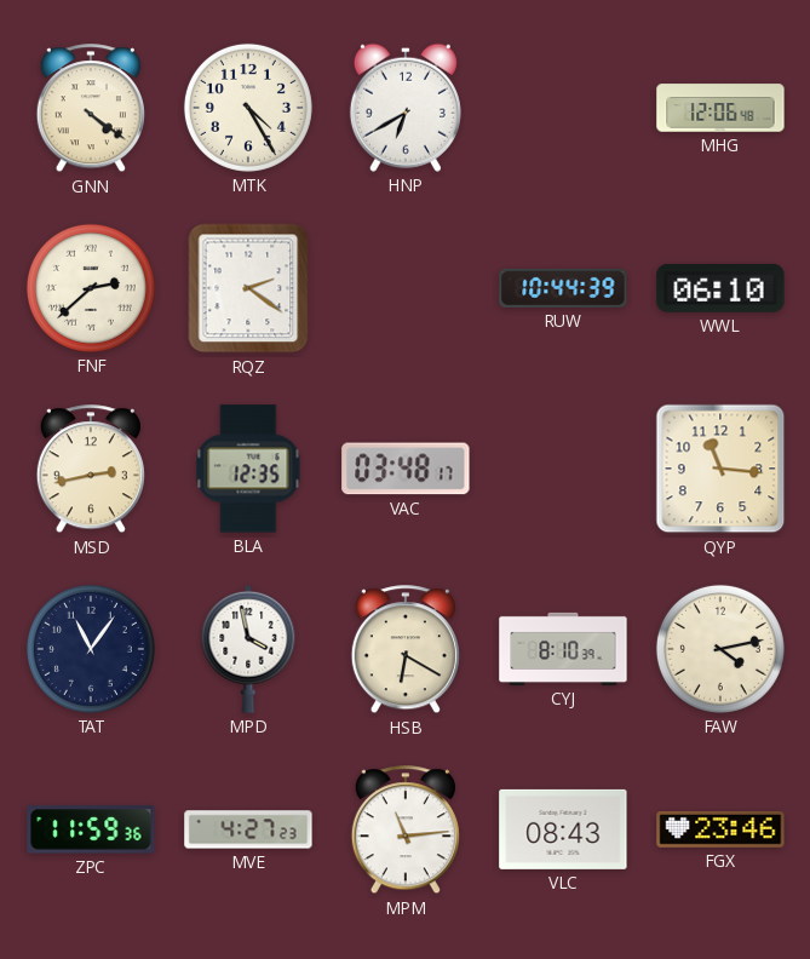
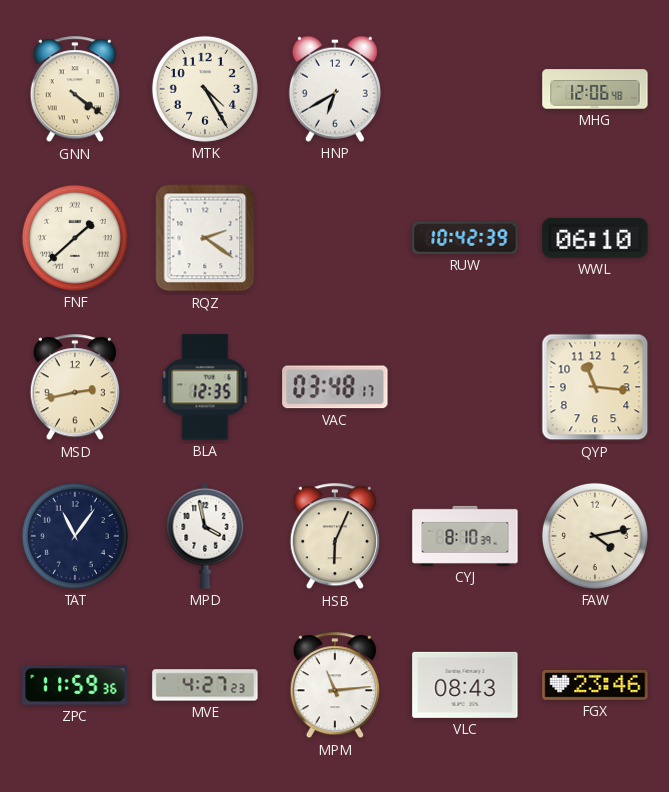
FNF: 2:38 -> 1:38
RUW: 10:44 -> 10:42
HSB: 6:20 -> 6:04
